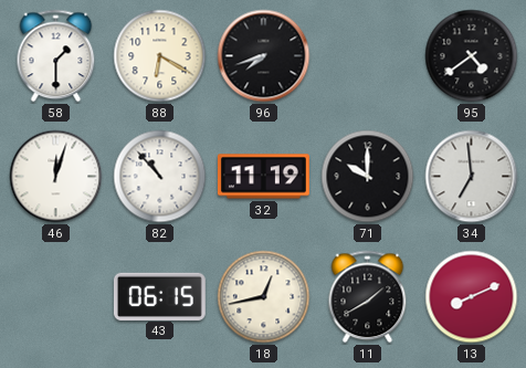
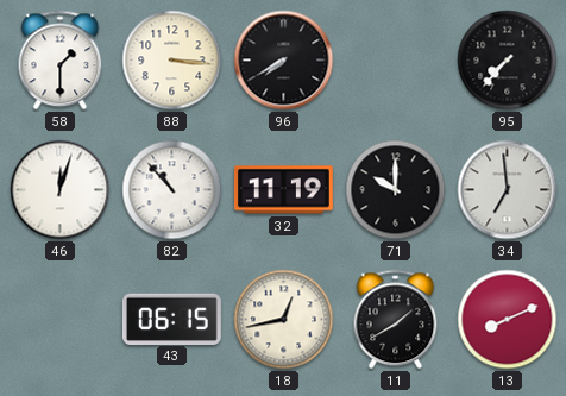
88: 6:20 -> 3:16
96: 7:42 -> 7:40
95: 4:39 -> 7:37
